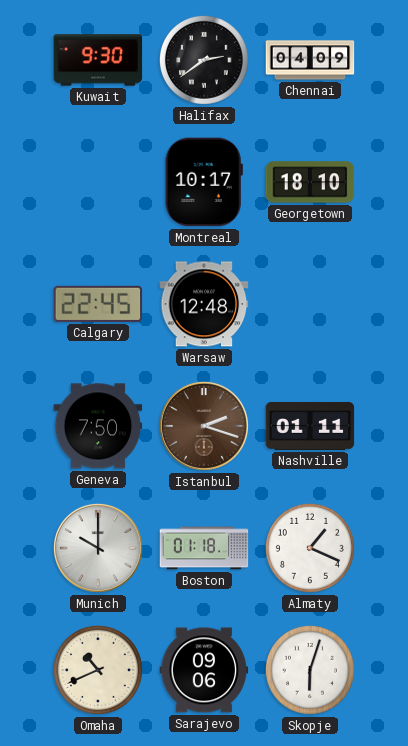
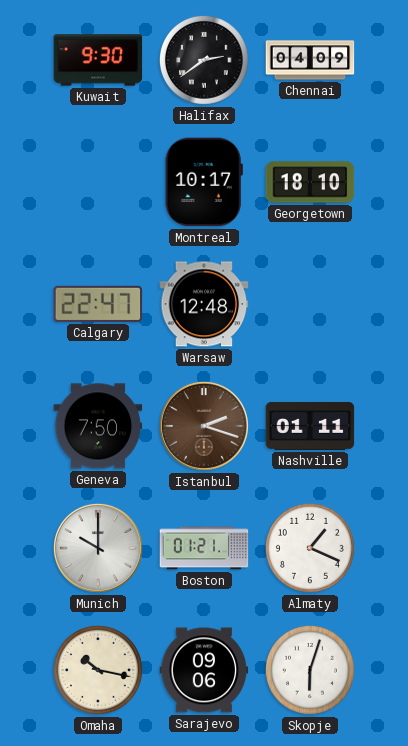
Calgary: 22:45 -> 22:47
Boston: 01:18 -> 01:21
Omaha: 10:41 -> 10:17
